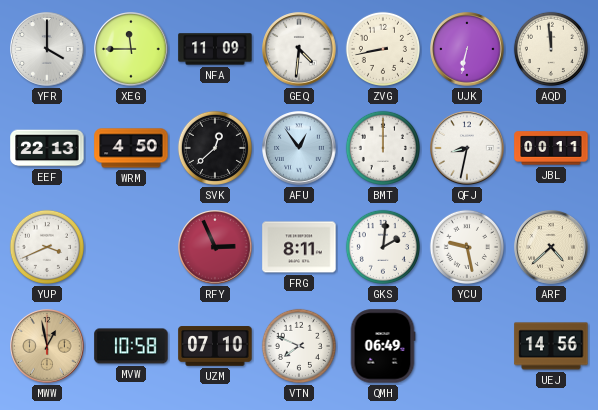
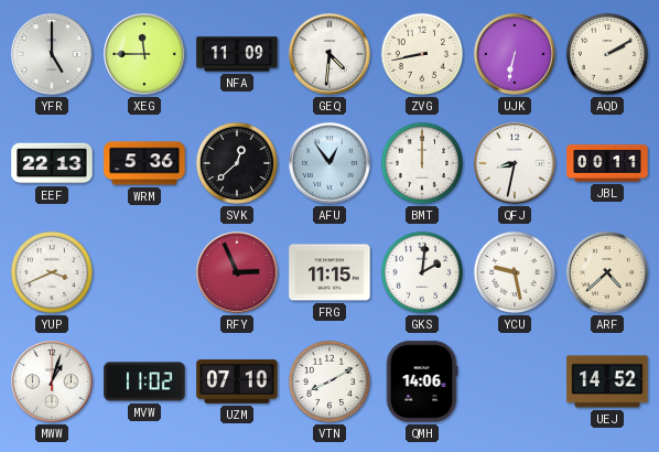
YFR: 4:00 -> 5:00
AQD: 11:59 -> 2:10
WRM: 4:50 -> 5:36
FRG: 8:11 -> 11:15
MWW: 12:58 -> 1:03
MWW dial: champagne -> white
MVW: 10:58 -> 11:02
VTN: 7:49 -> 8:10
QMH: 06:49 -> 14:06
UEJ: 14:56 -> 14:52
